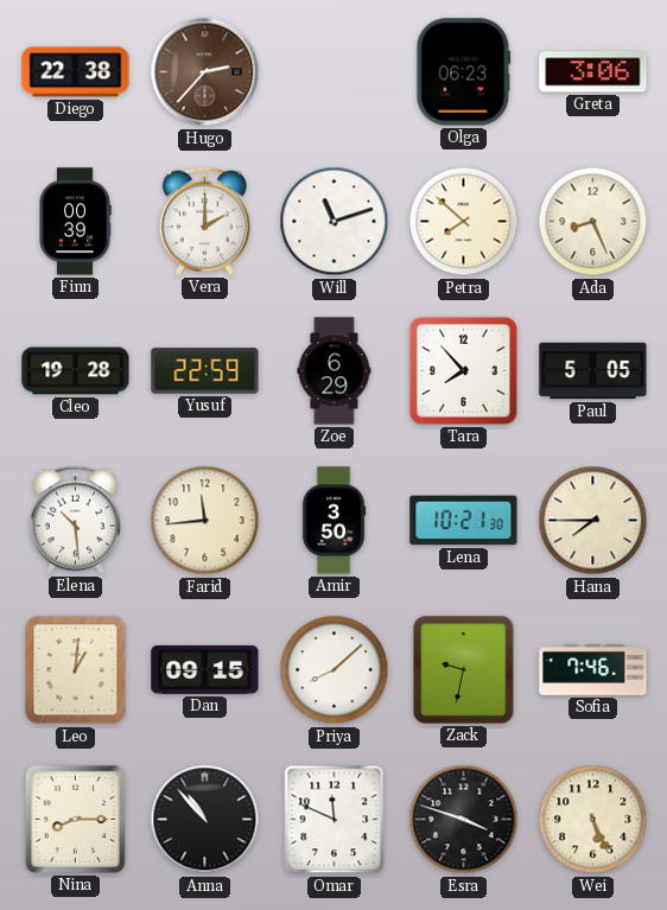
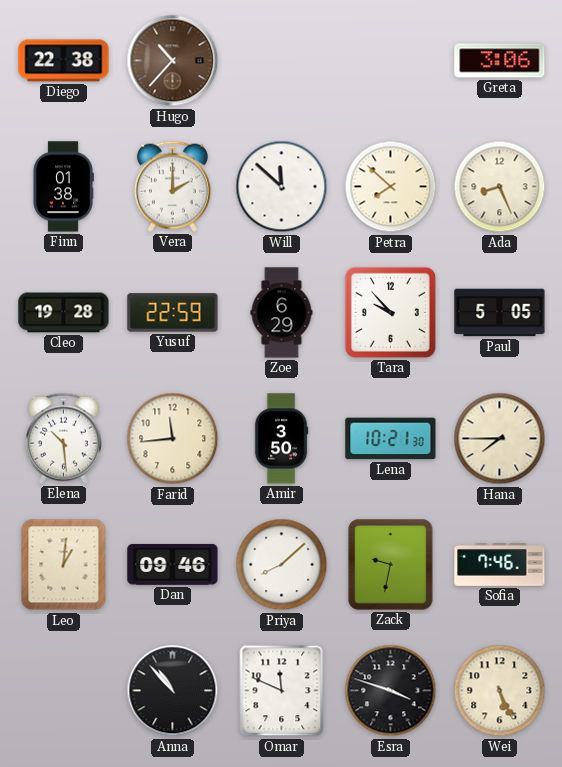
Hugo: 2:37 -> 10:37
Olga: 06:23 -> none
Finn: 00:39 -> 01:38
Will: 11:12 -> 11:52
Tara: 7:53 -> 9:53
Dan: 09:15 -> 09:46
Nina: 8:15 -> none
